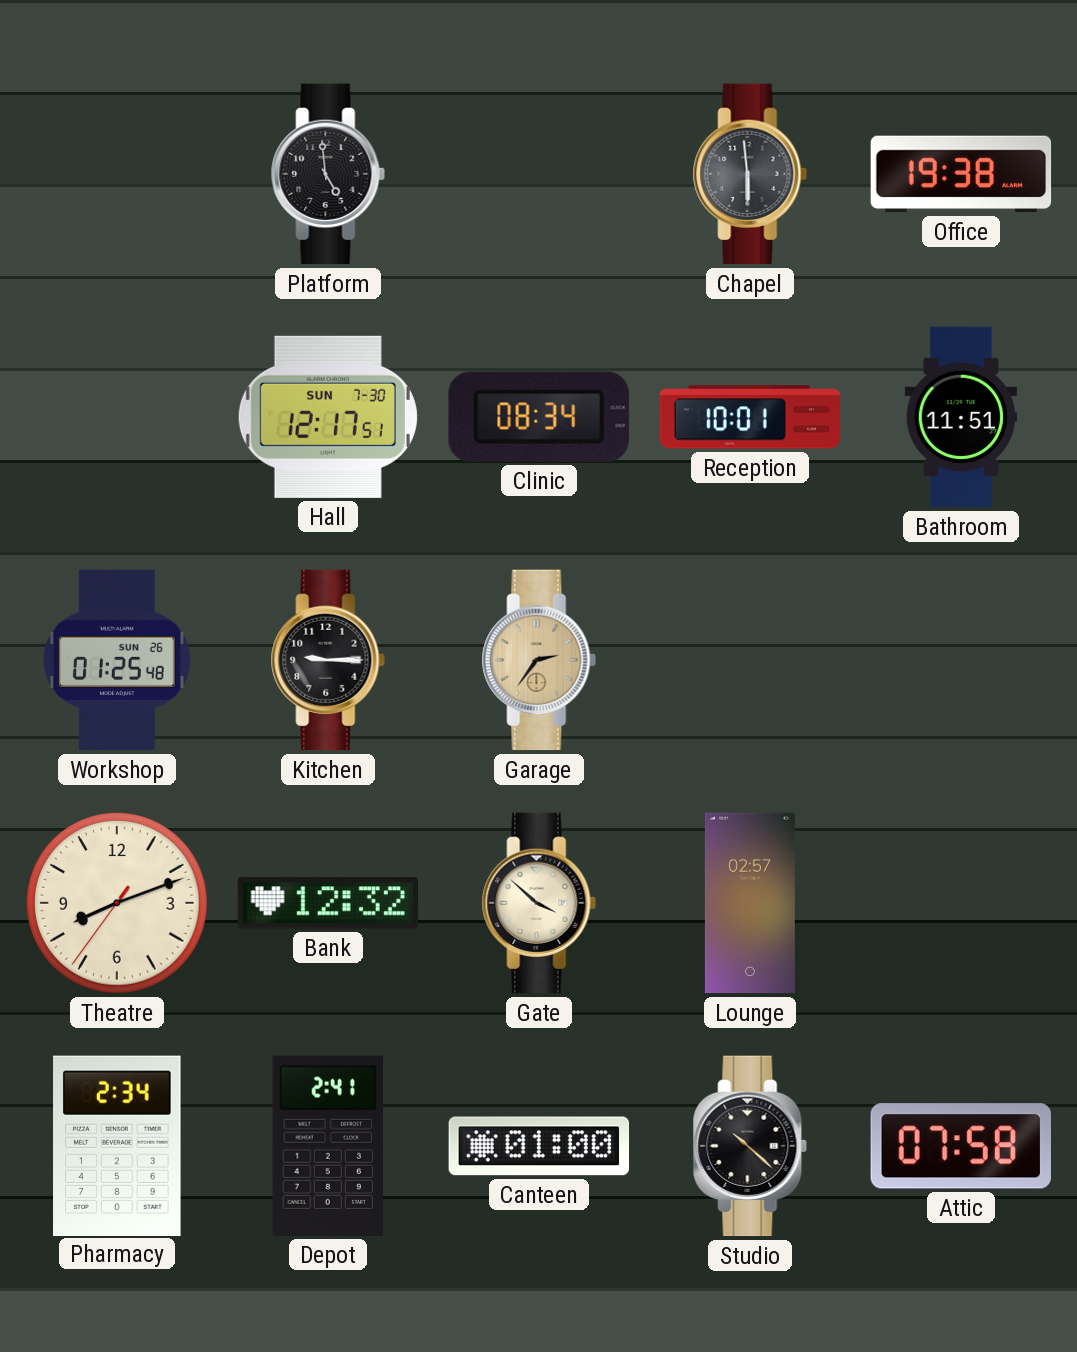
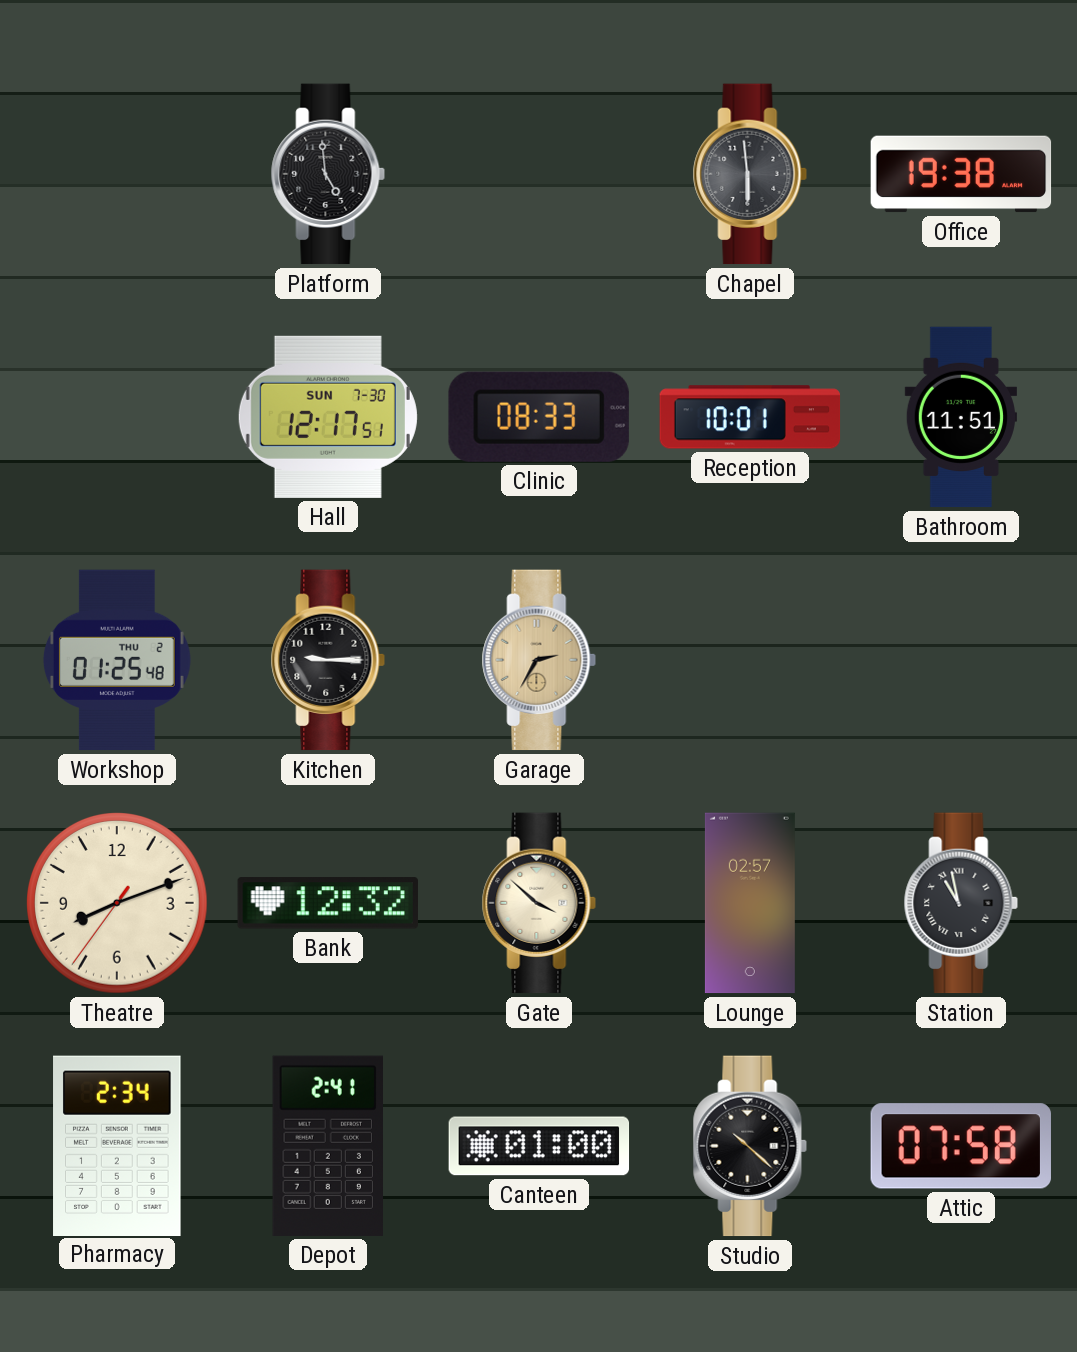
Clinic: 08:34 -> 08:33
Workshop date: SUN 26 -> THU 2
Garage: 2:36 -> 2:35
Station: none -> 10:58
